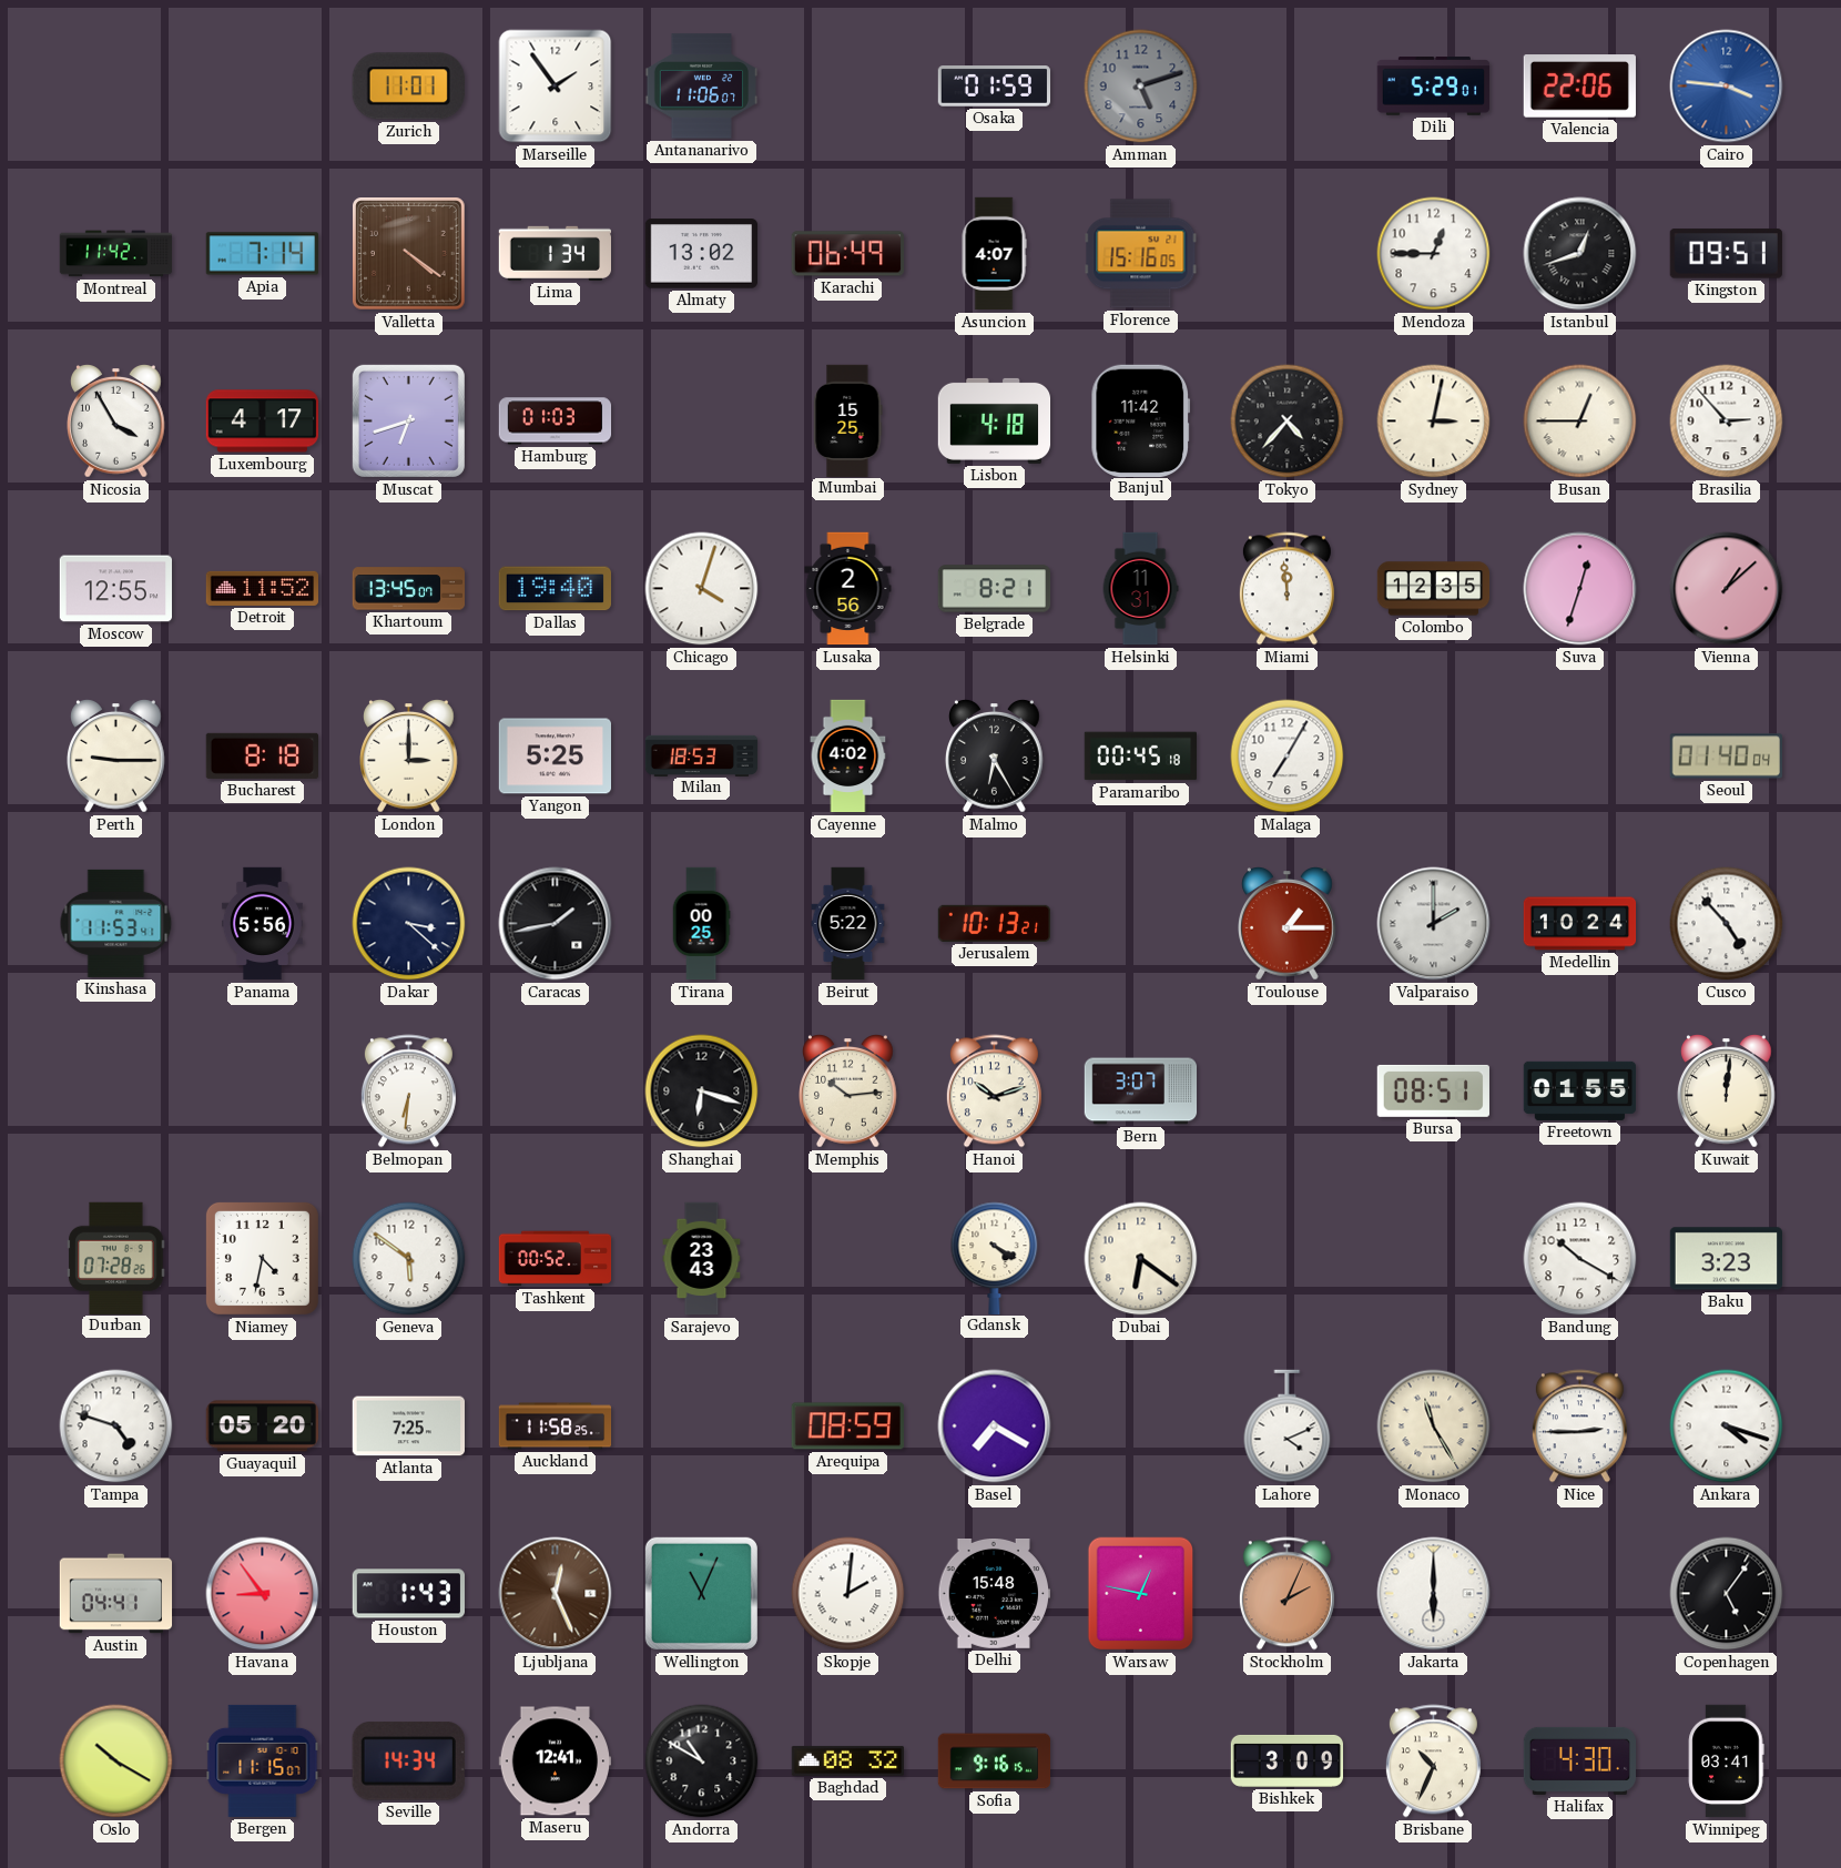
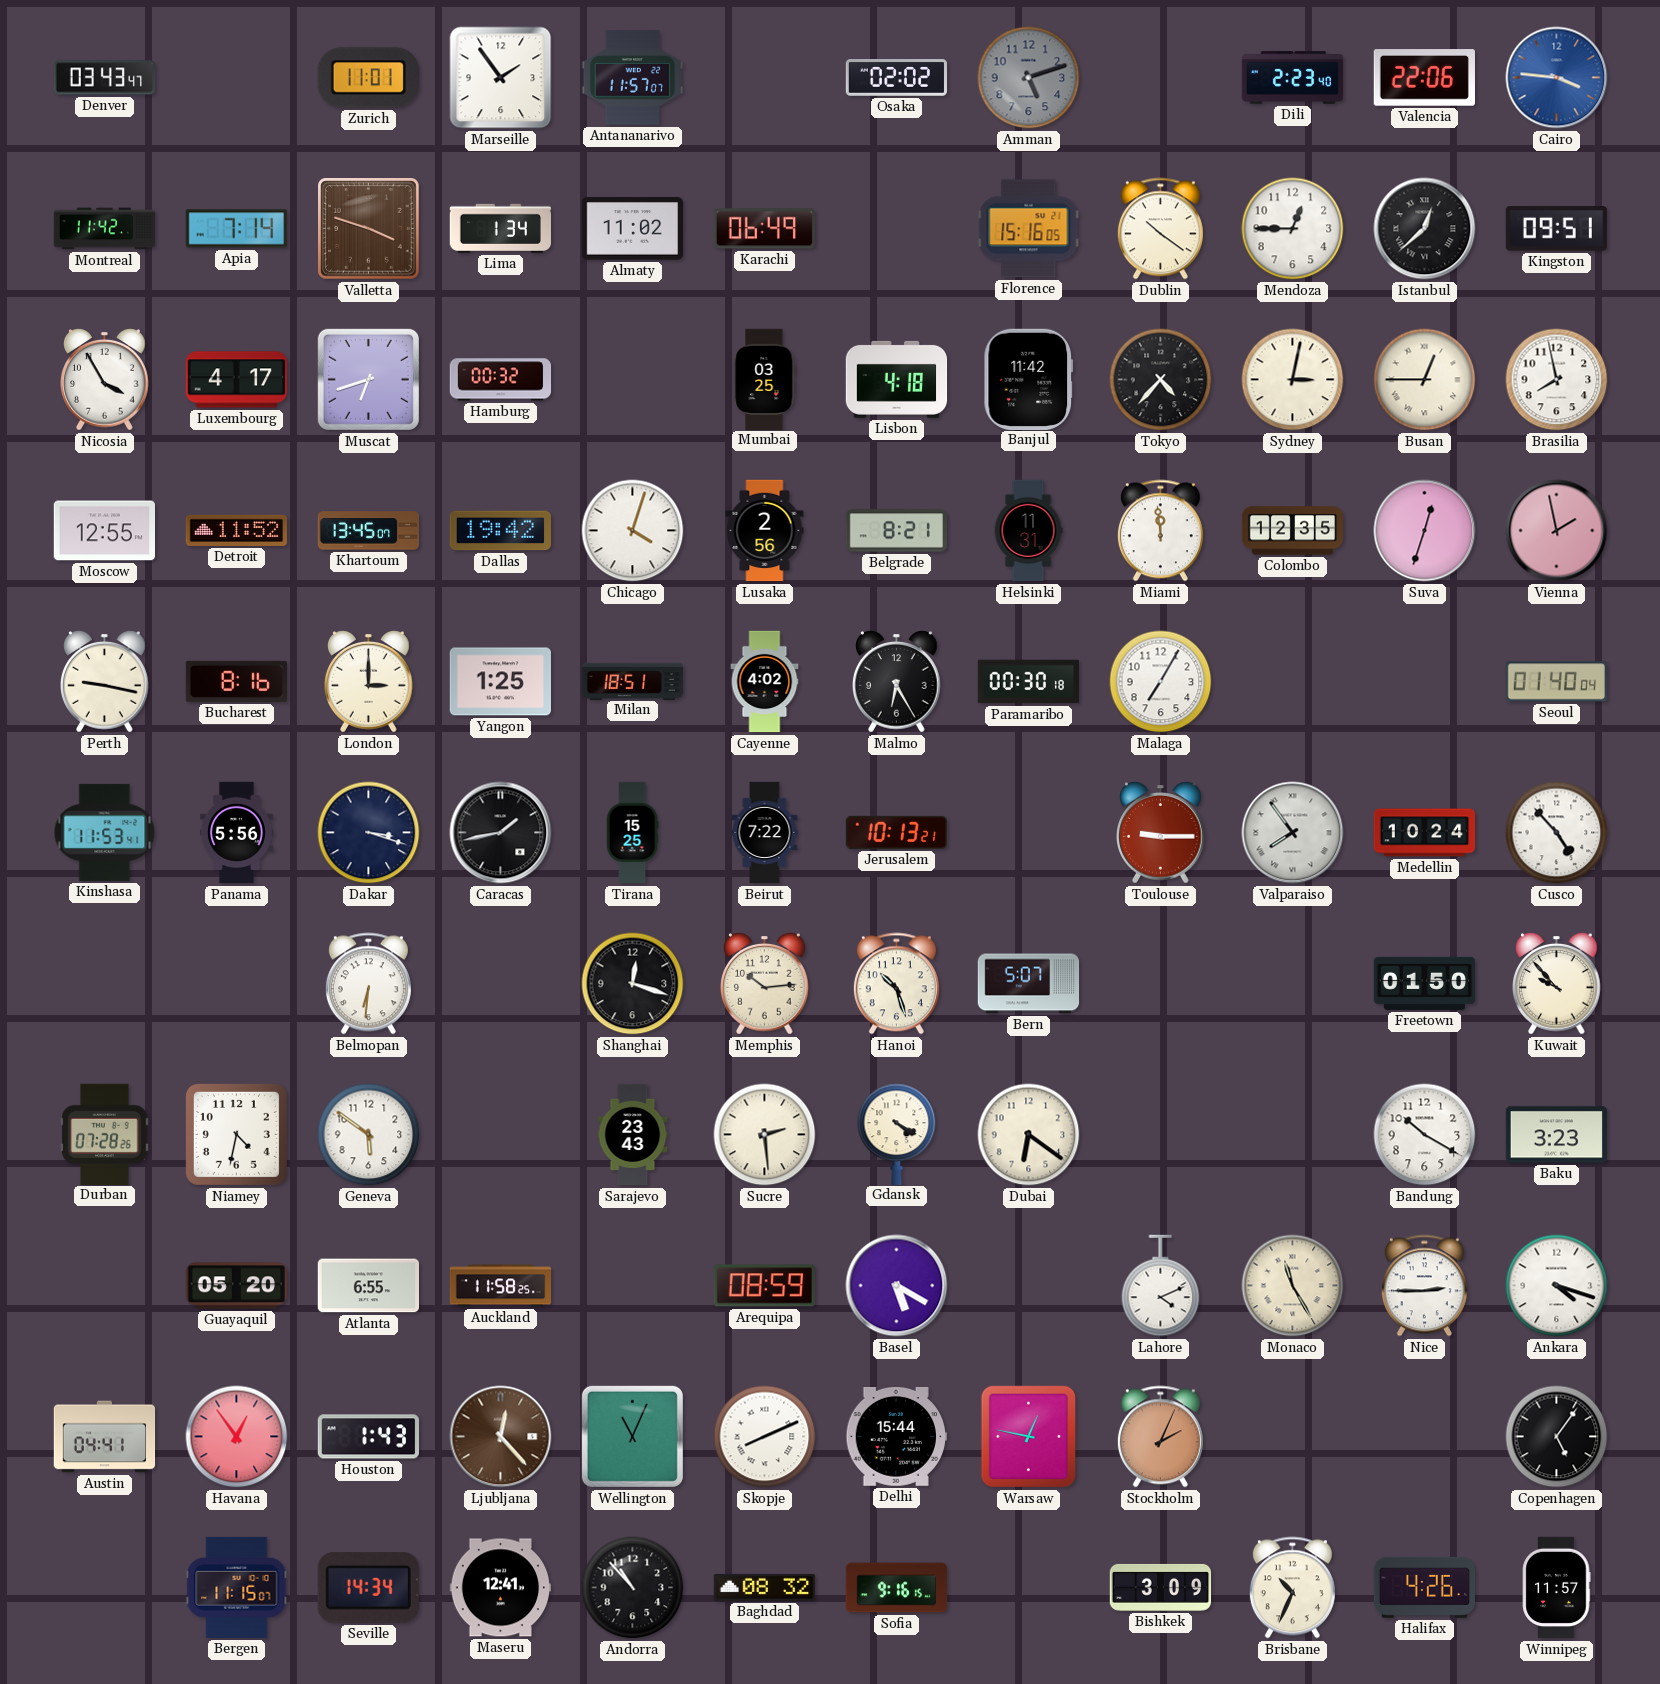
Denver: none -> 03:43
Antananarivo: 11:06 -> 11:57
Osaka: 01:59 -> 02:02
Dili: 5:29 -> 2:23
Valletta: 4:21 -> 3:48
Almaty: 13:02 -> 11:02
Asuncion: 4:07 -> none
Dublin: none -> 10:21
Istanbul: 12:42 -> 12:38
Hamburg: 01:03 -> 00:32
Mumbai: 15:25 -> 03:25
Brasilia: 2:53 -> 7:58
Dallas: 19:40 -> 19:42
Vienna: 1:08 -> 1:58
Perth: 9:15 -> 9:17
Bucharest: 8:18 -> 8:16
Yangon: 5:25 -> 1:25
Milan: 18:53 -> 18:51
Paramaribo: 00:45 -> 00:30
Dakar: 3:22 -> 3:18
Tirana: 00:25 -> 15:25
Beirut: 5:22 -> 7:22
Toulouse: 1:15 -> 9:15
Valparaiso: 2:00 -> 7:54
Shanghai: 6:18 -> 12:18
Hanoi: 10:12 -> 10:27
Bern: 3:07 -> 5:07
Bursa: 08:51 -> none
Freetown: 01:55 -> 01:50
Kuwait: 12:01 -> 9:53
Tashkent: 00:52 -> none
Sucre: none -> 2:29
Tampa: 4:48 -> none
Atlanta: 7:25 -> 6:55
Basel: 7:20 -> 5:20
Havana: 8:54 -> 12:54
Ljubljana: 12:26 -> 12:23
Skopje: 2:01 -> 8:11
Delhi: 15:48 -> 15:44
Jakarta: 6:00 -> none
Oslo: 10:20 -> none
Andorra: 10:50 -> 10:53
Halifax: 4:30 -> 4:26
Winnipeg: 03:41 -> 11:57
